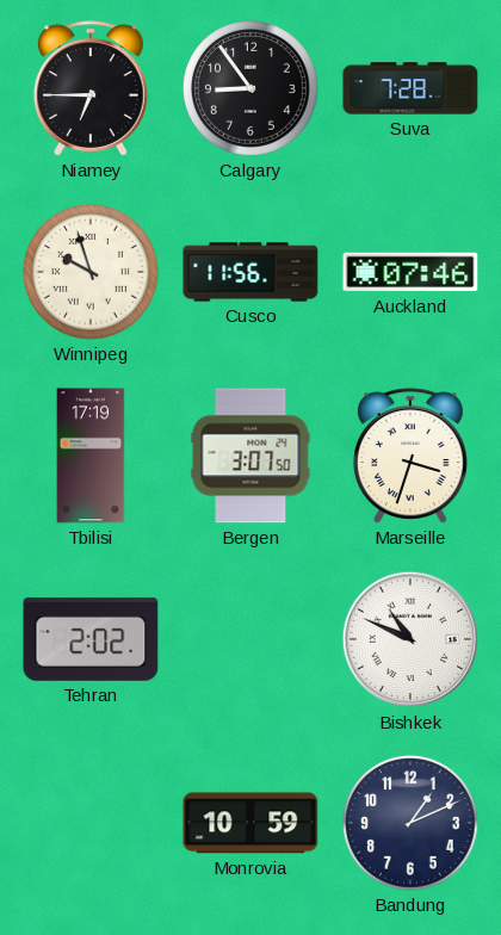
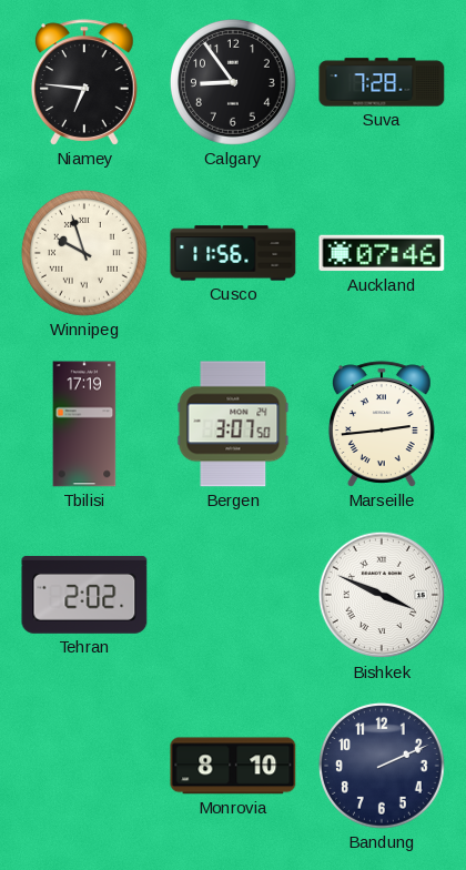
Niamey: 6:45 -> 6:46
Marseille: 3:33 -> 2:44
Bishkek: 10:49 -> 3:49
Monrovia: 10:59 -> 8:10
Bandung: 1:11 -> 2:11
